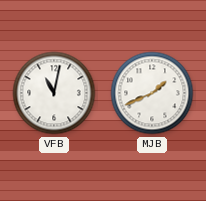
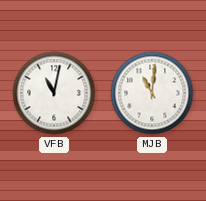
MJB: 1:41 -> 11:01
